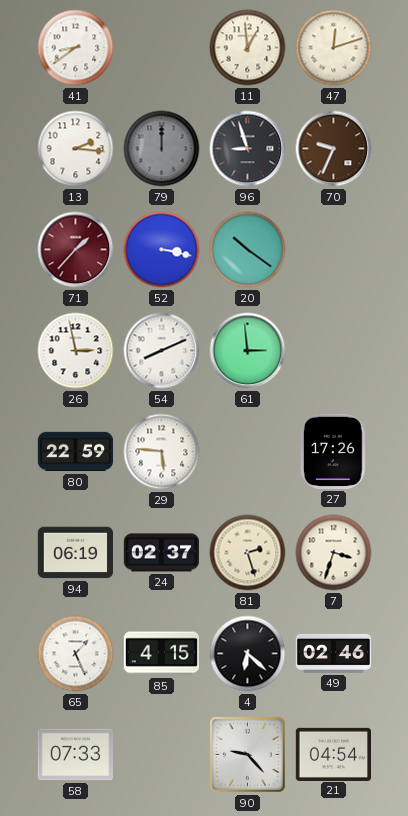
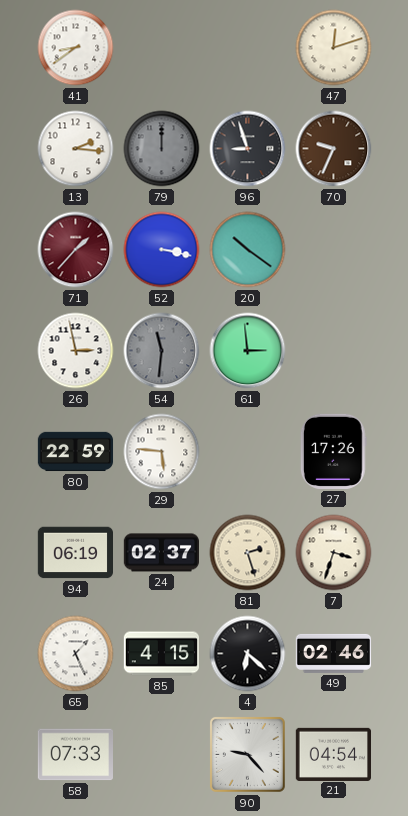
11: 12:59 -> none
54: 8:11 -> 11:31
54 dial: white -> grey
